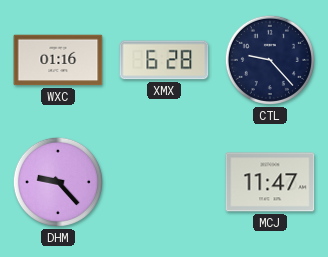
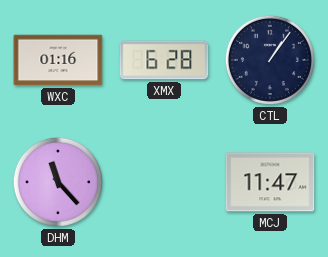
CTL: 9:23 -> 1:06
DHM: 9:23 -> 11:23
